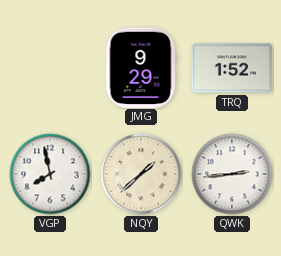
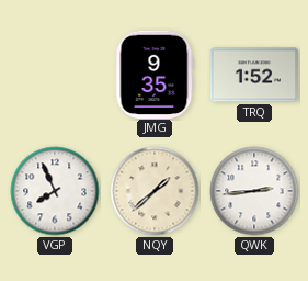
JMG: 9:29 -> 9:35
VGP: 7:58 -> 7:56
